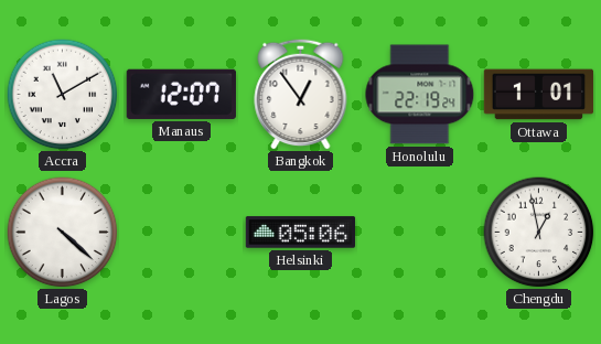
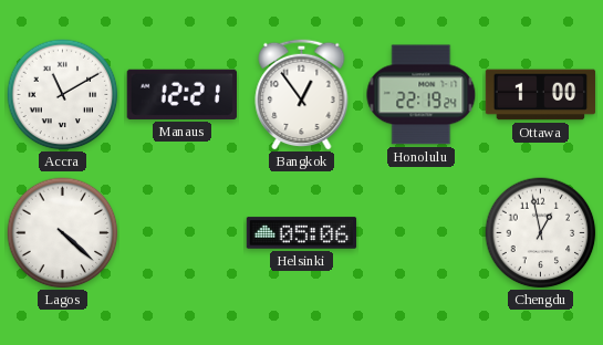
Manaus: 12:07 -> 12:21
Ottawa: 1:01 -> 1:00
